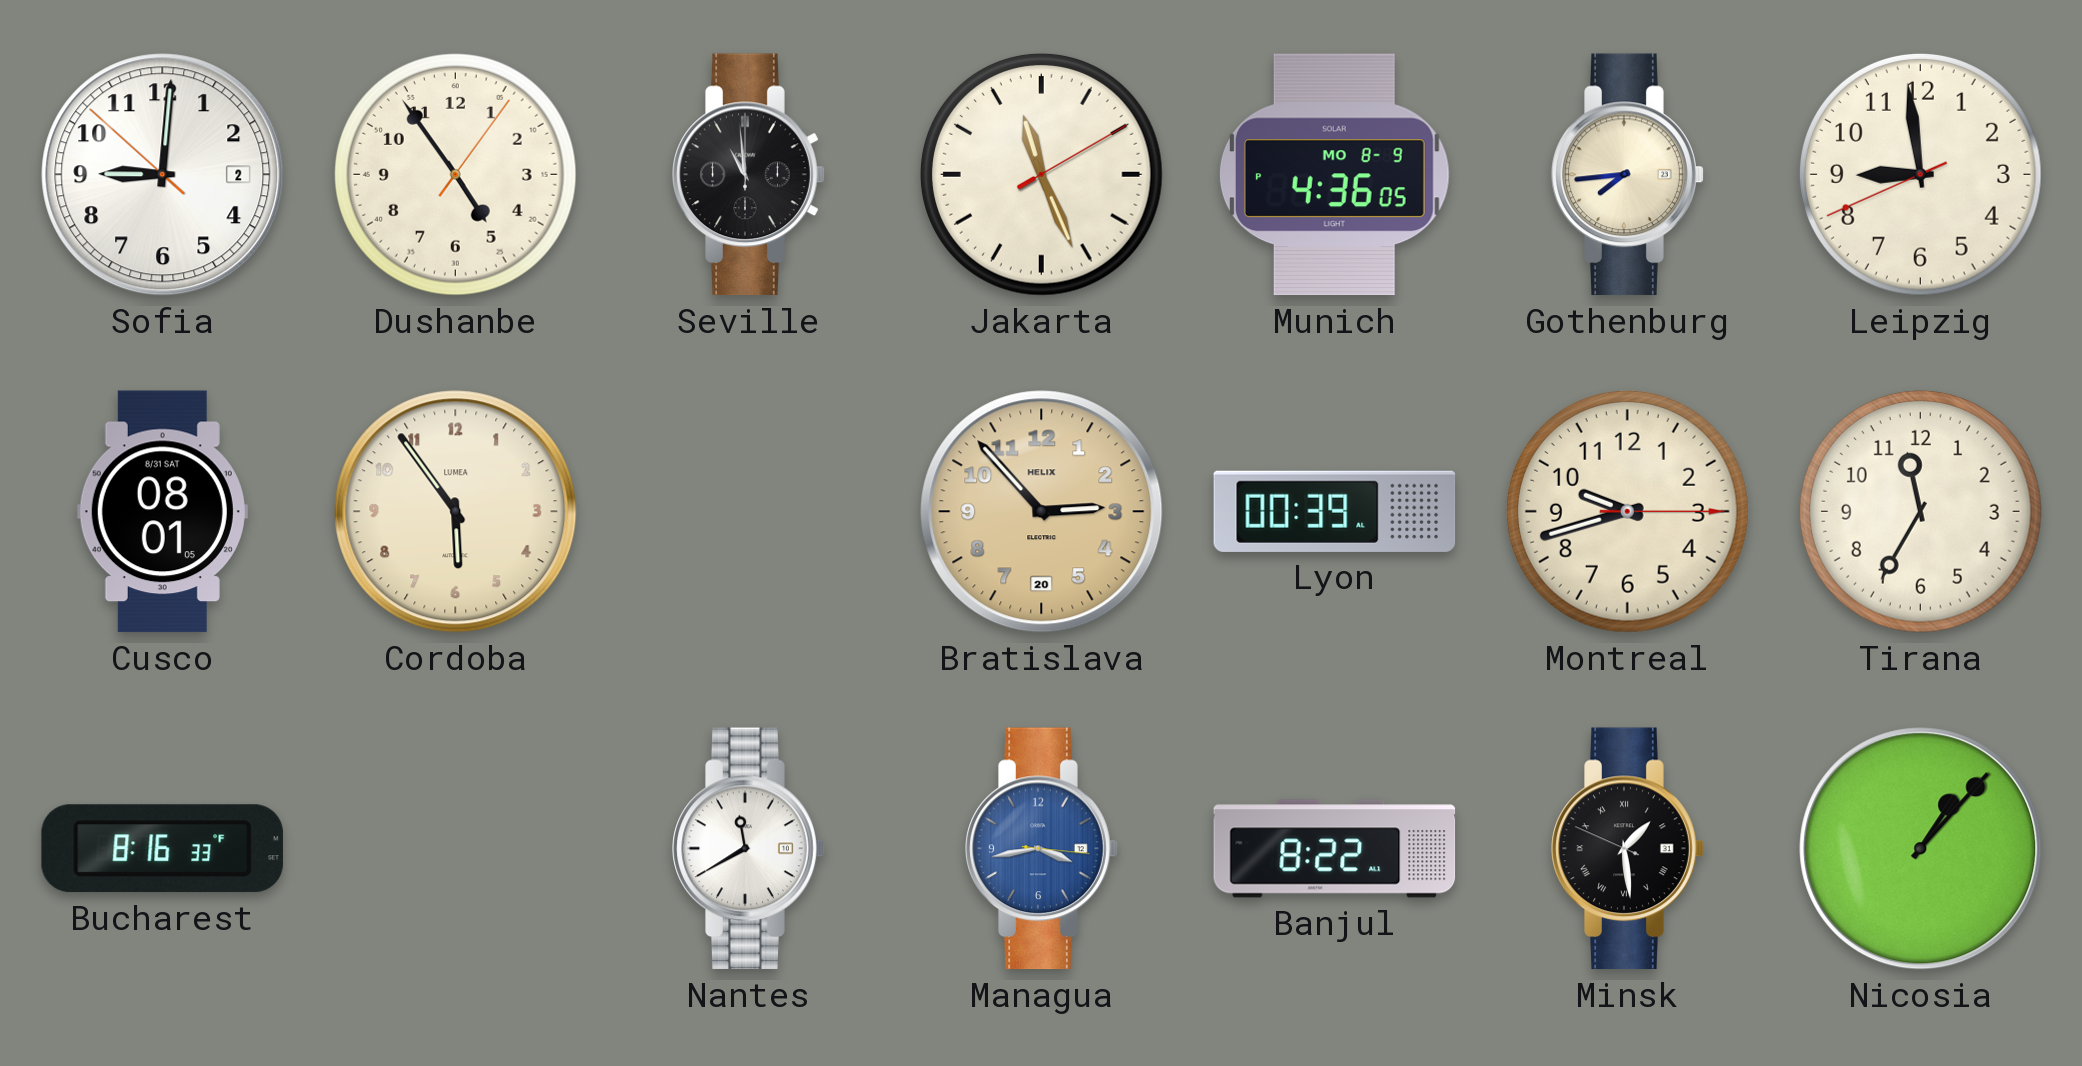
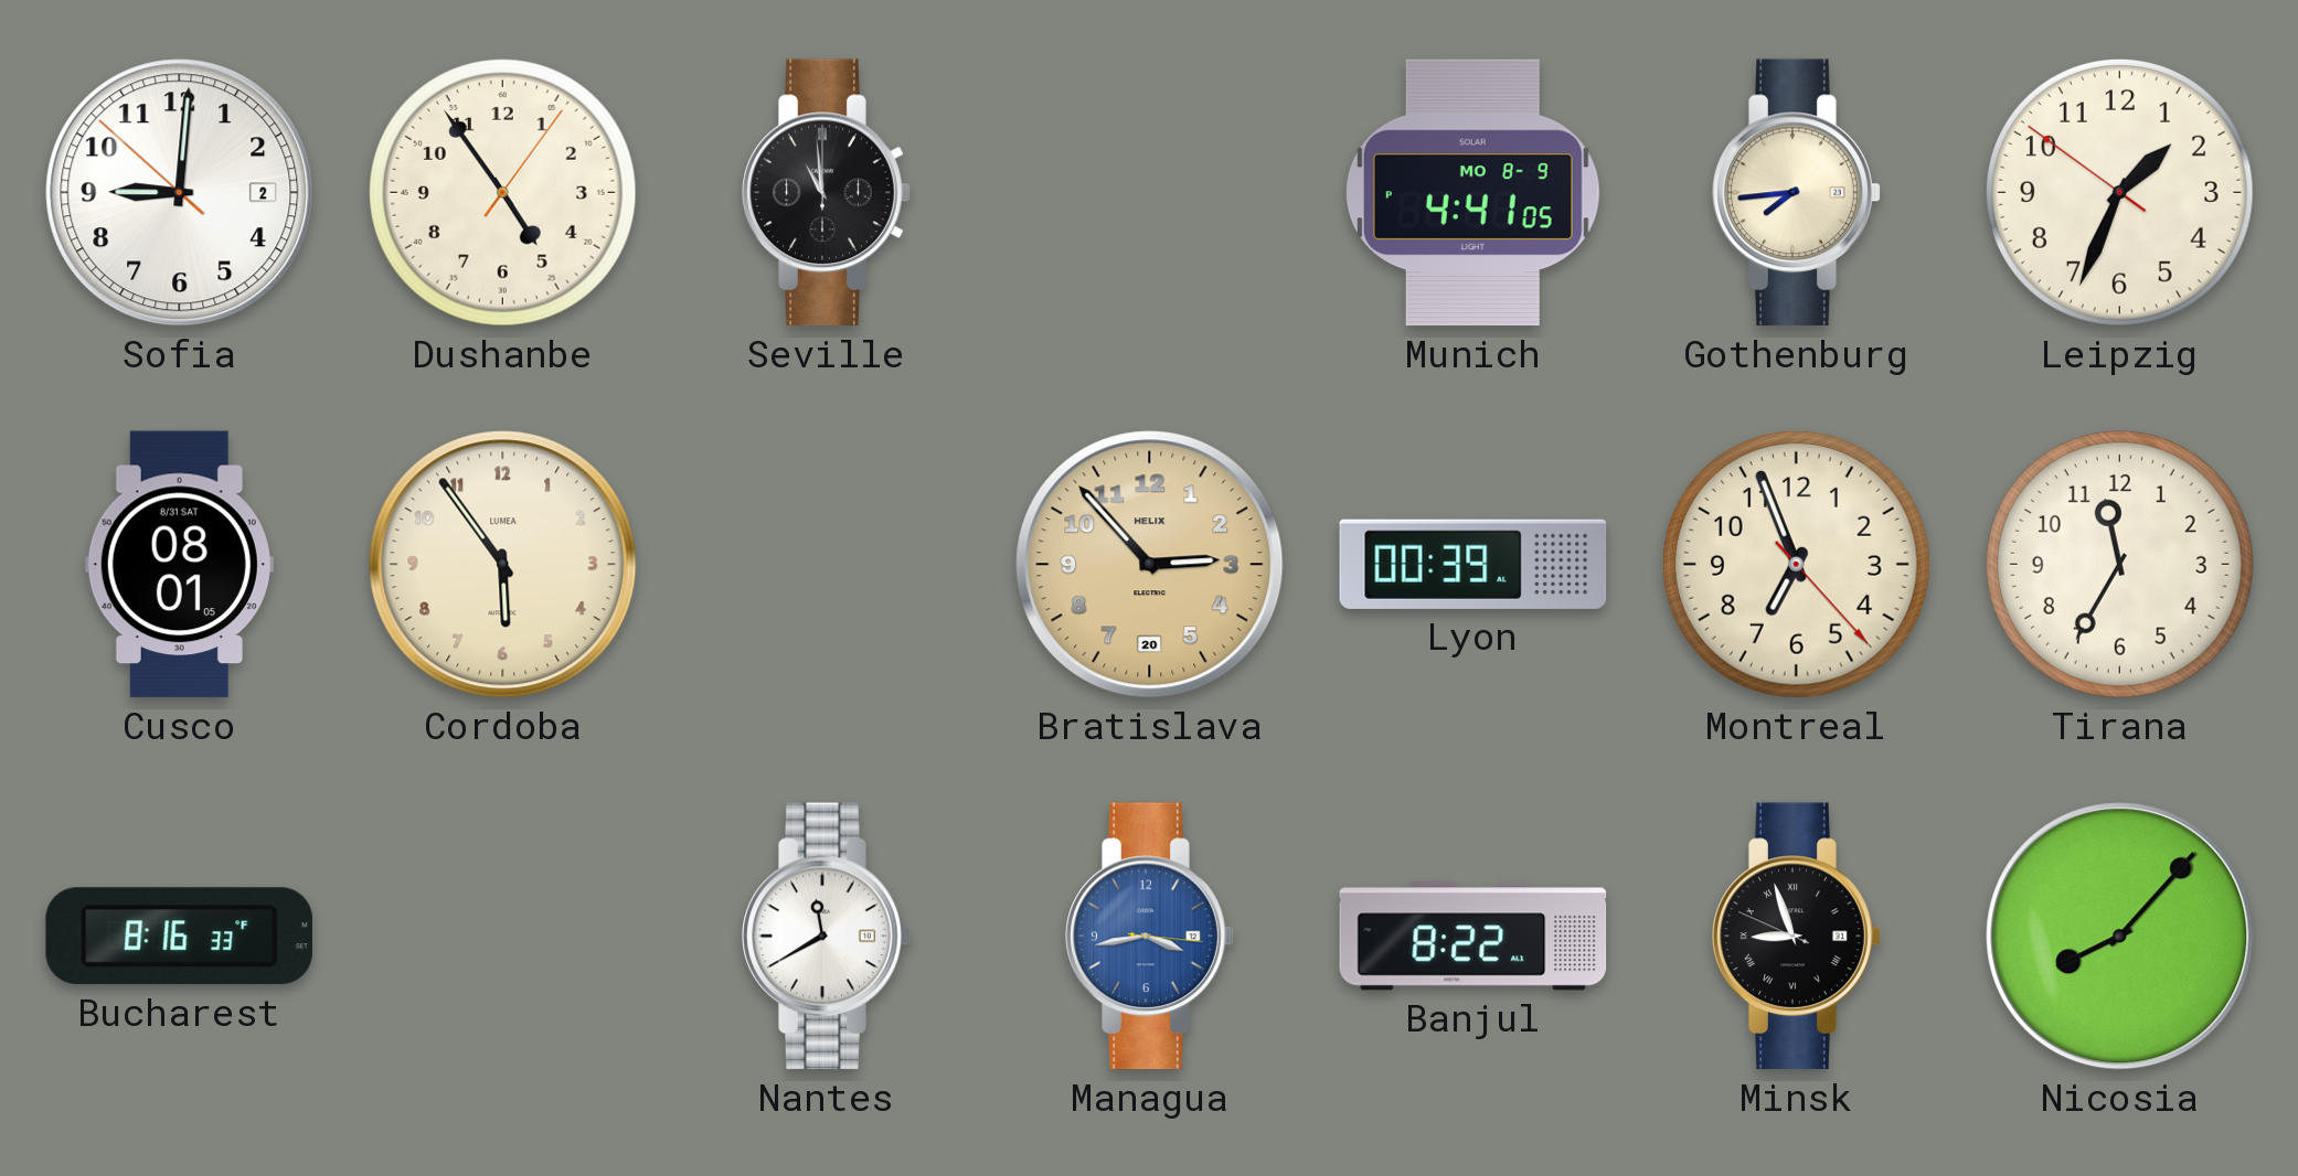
Jakarta: 11:26 -> none
Munich: 4:36 -> 4:41
Leipzig: 8:58 -> 1:33
Montreal: 9:42 -> 6:56
Minsk: 1:28 -> 8:56
Nicosia: 1:07 -> 8:07
